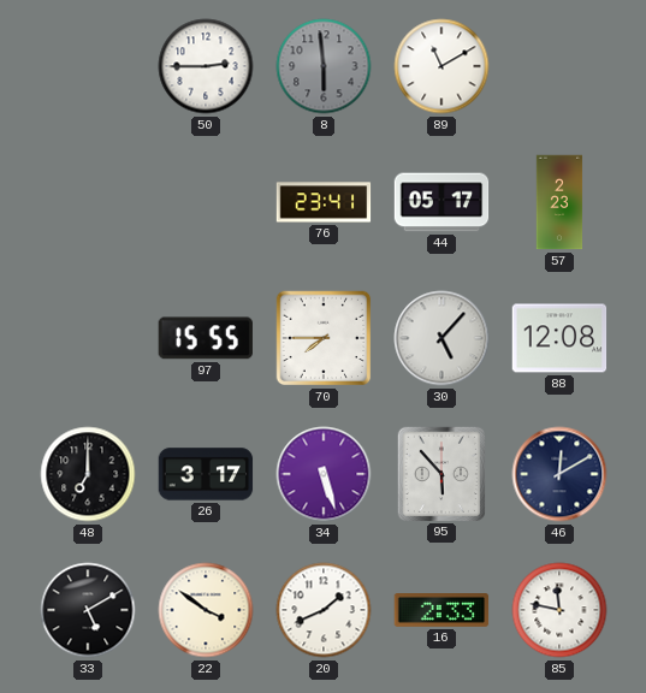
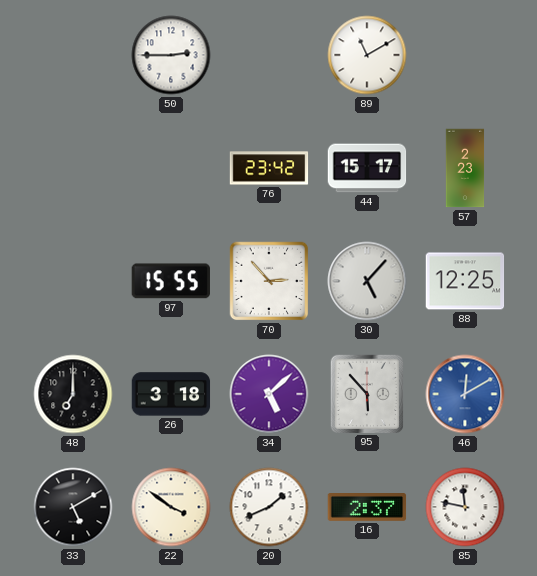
8: 5:59 -> none
76: 23:41 -> 23:42
44: 05:17 -> 15:17
70: 7:45 -> 2:53
88: 12:08 -> 12:25
26: 3:17 -> 3:18
34: 5:27 -> 5:08
46 dial: navy -> blue
16: 2:33 -> 2:37
